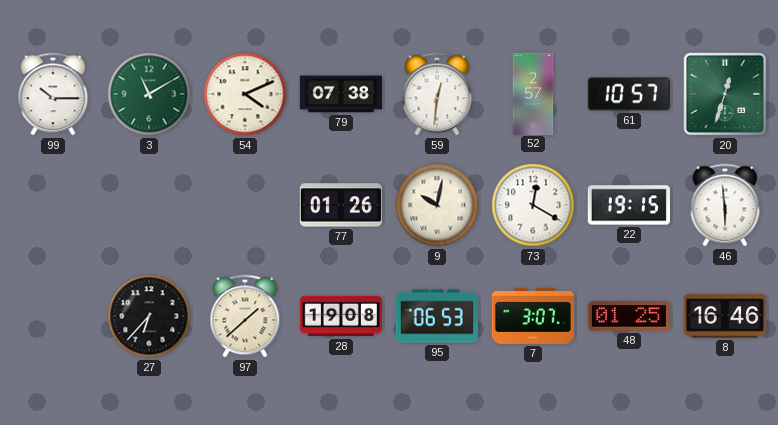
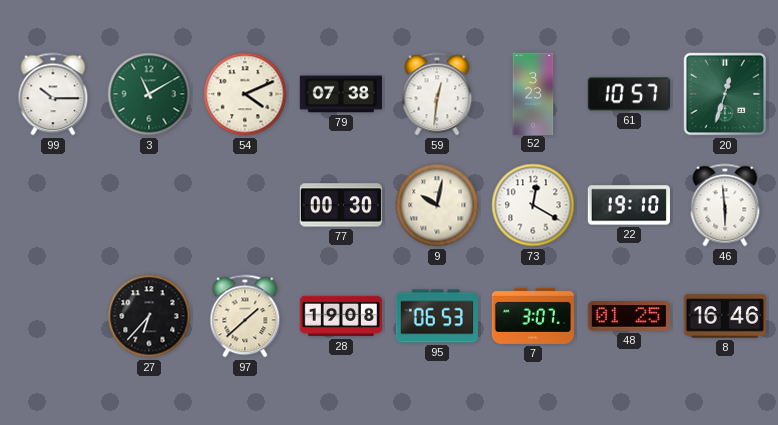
52: 2:57 -> 3:23
77: 01:26 -> 00:30
22: 19:15 -> 19:10
